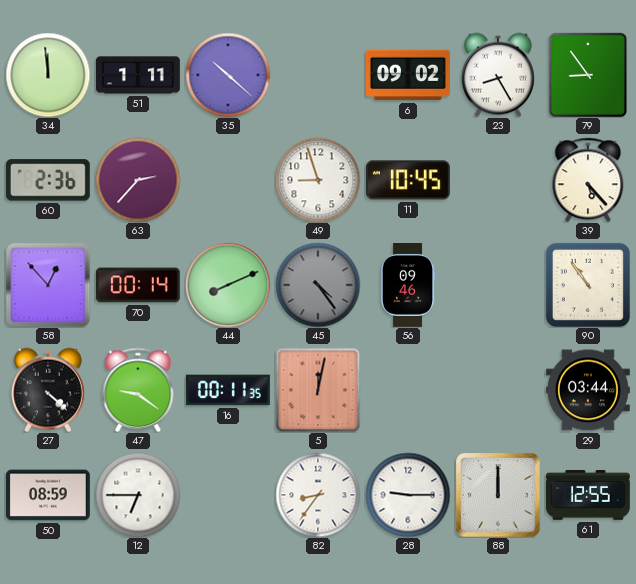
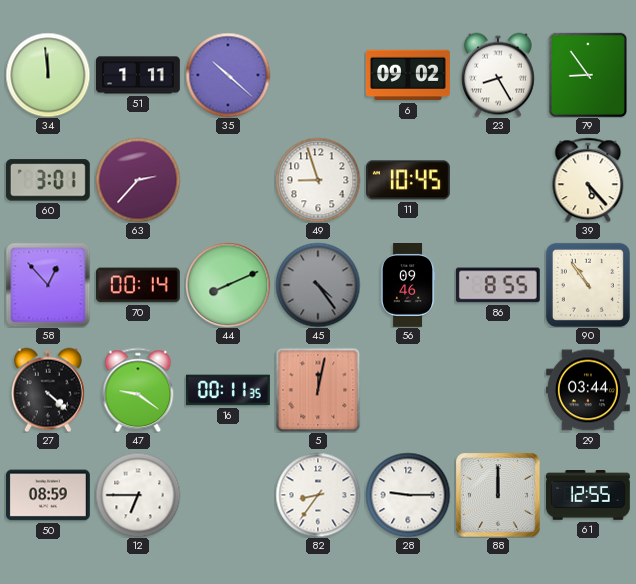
60: 2:36 -> 3:01
86: none -> 8:55
